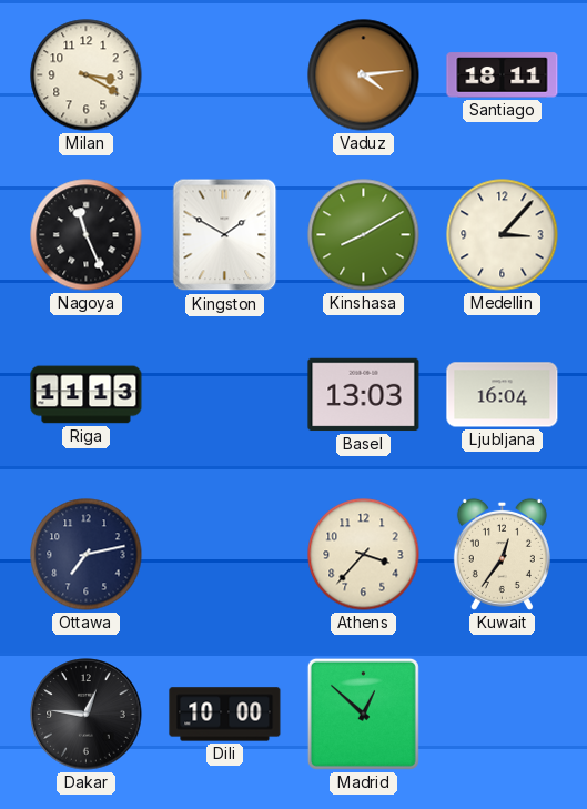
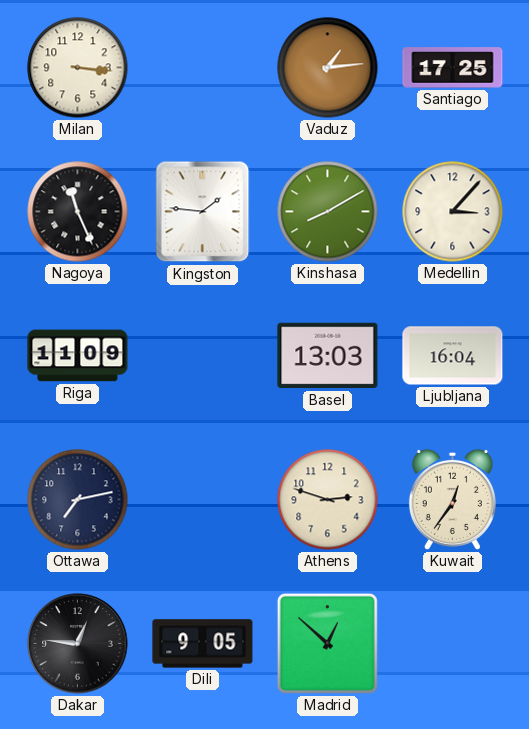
Milan: 3:20 -> 3:16
Vaduz: 4:14 -> 1:14
Santiago: 18:11 -> 17:25
Kingston: 1:50 -> 1:46
Riga: 11:13 -> 11:09
Athens: 3:37 -> 2:48
Dili: 10:00 -> 9:05
